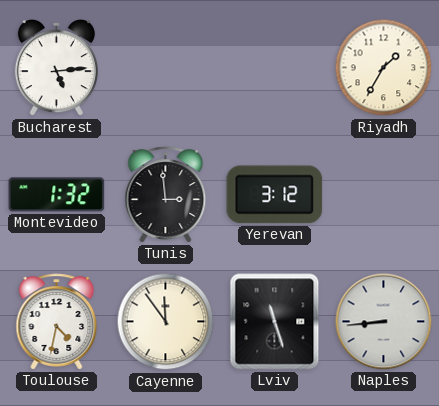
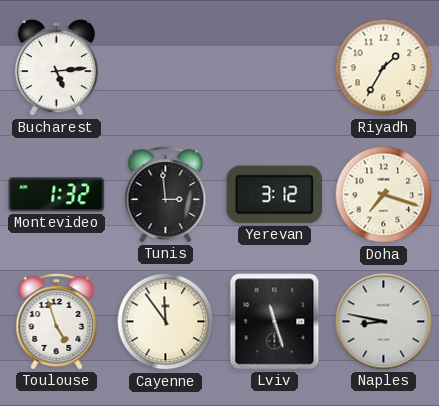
Doha: none -> 7:18
Toulouse: 4:32 -> 4:57
Naples: 8:44 -> 8:47
